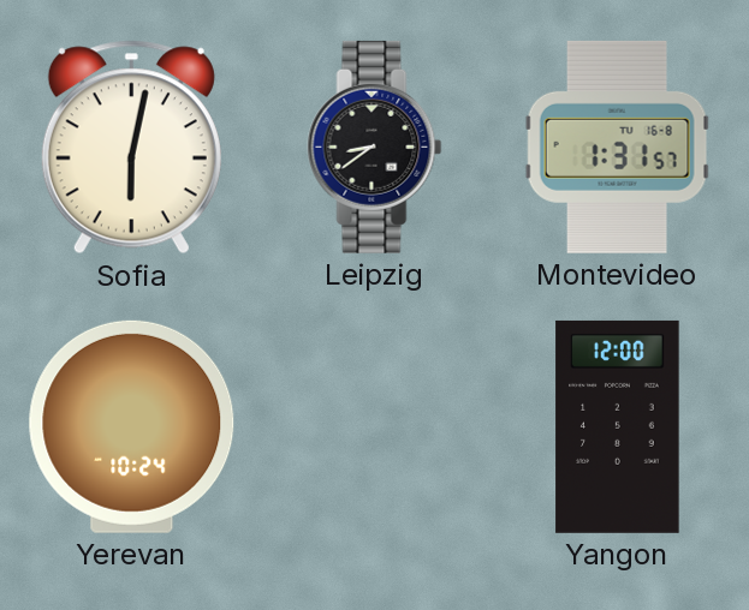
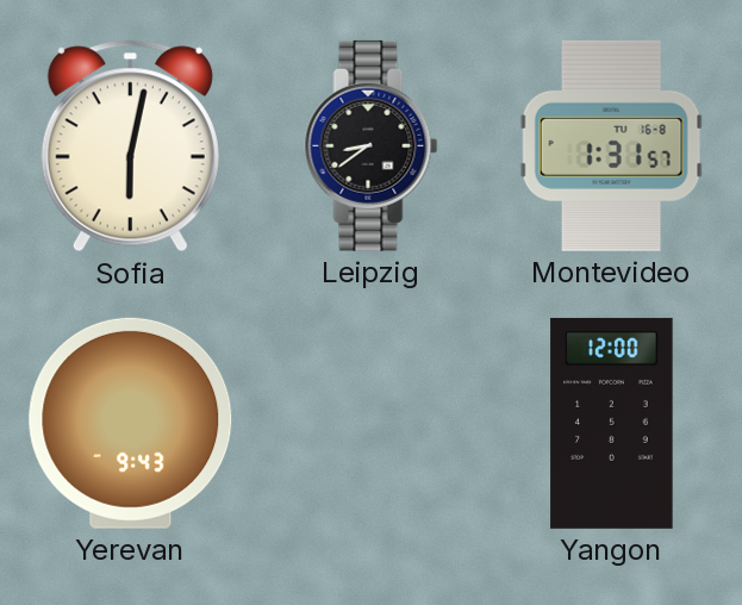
Yerevan: 10:24 -> 9:43
